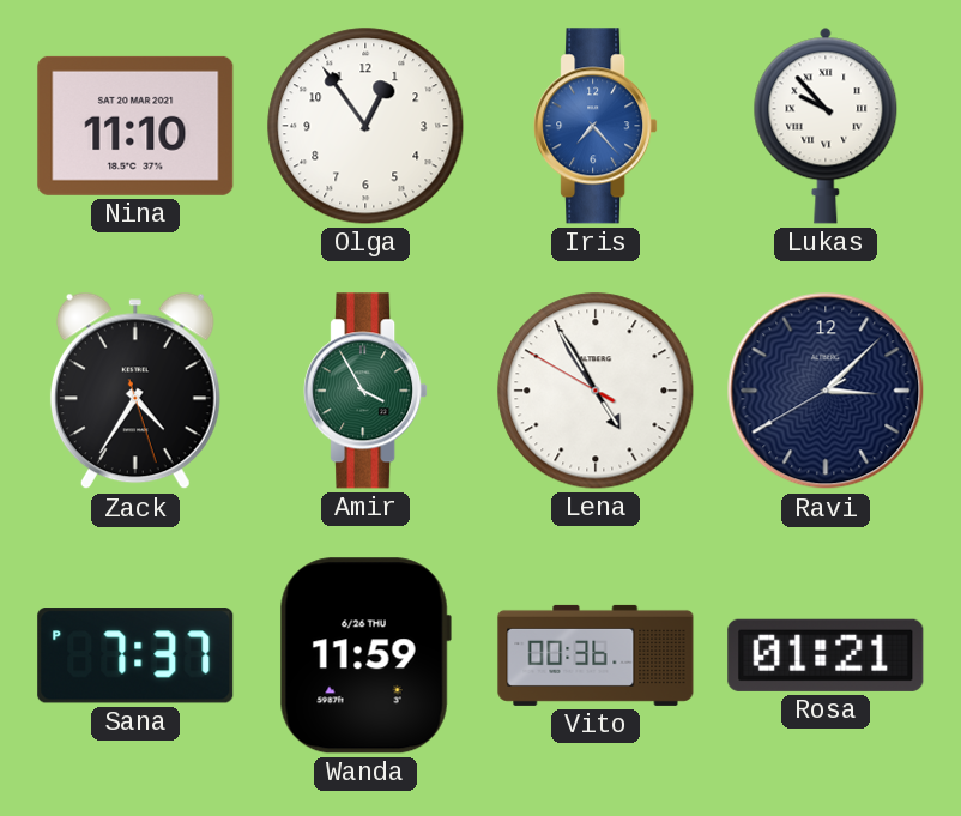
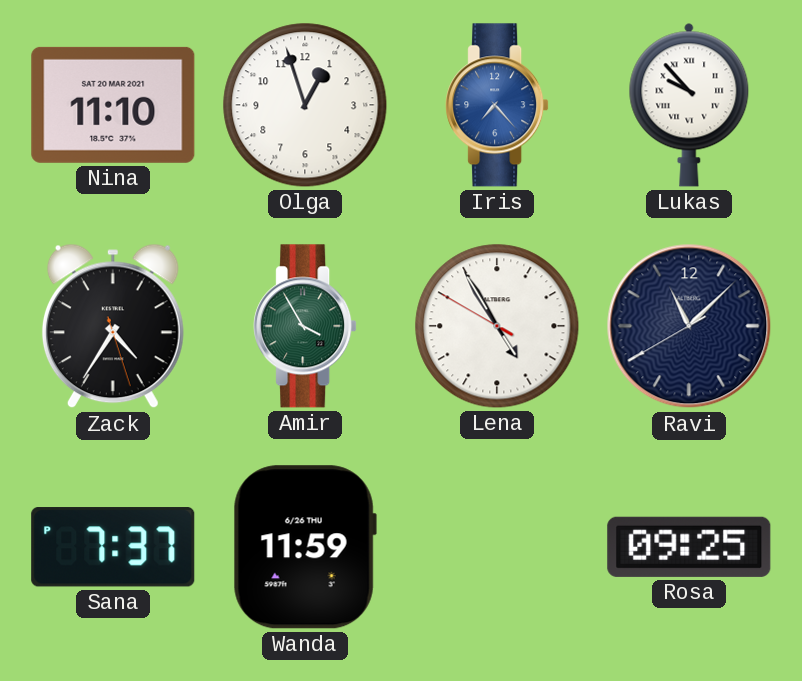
Olga: 12:54 -> 12:57
Ravi: 3:07 -> 11:07
Vito: 00:36 -> none
Rosa: 01:21 -> 09:25
